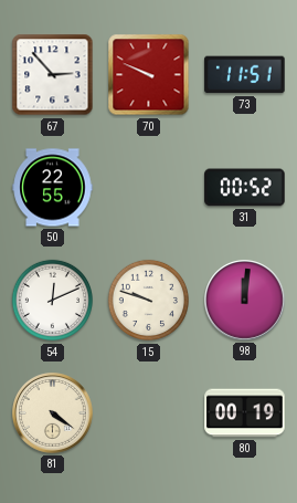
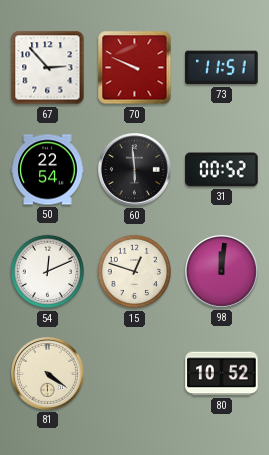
50: 22:55 -> 22:54
60: none -> 5:59
15: 9:48 -> 12:48
80: 00:19 -> 10:52
